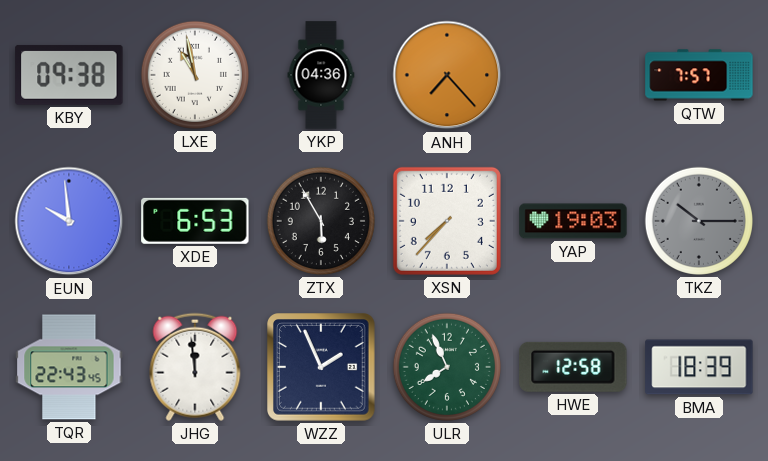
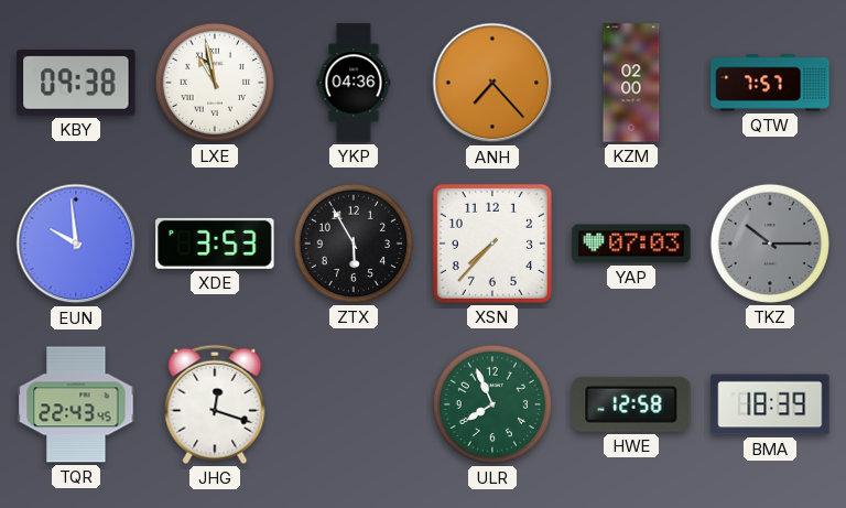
KZM: none -> 02:00
XDE: 6:53 -> 3:53
YAP: 19:03 -> 07:03
JHG: 11:59 -> 12:18
WZZ: 1:56 -> none
